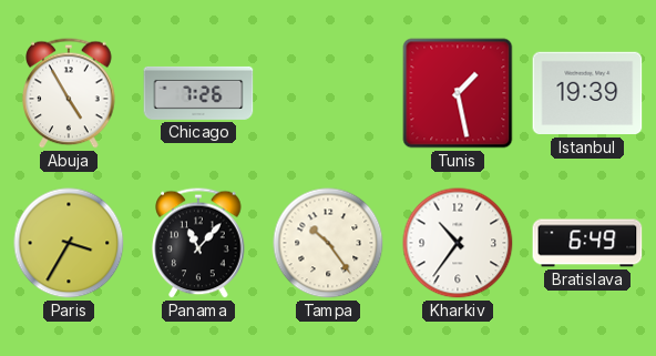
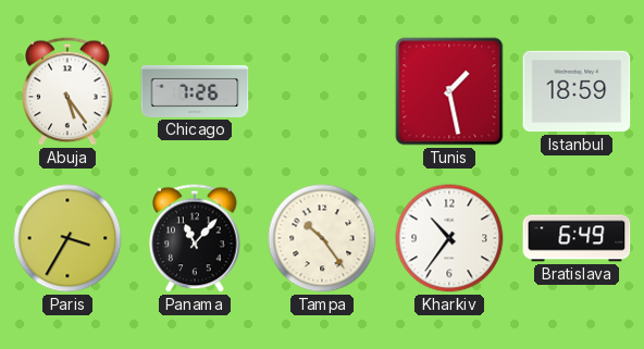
Abuja: 4:55 -> 5:24
Istanbul: 19:39 -> 18:59
